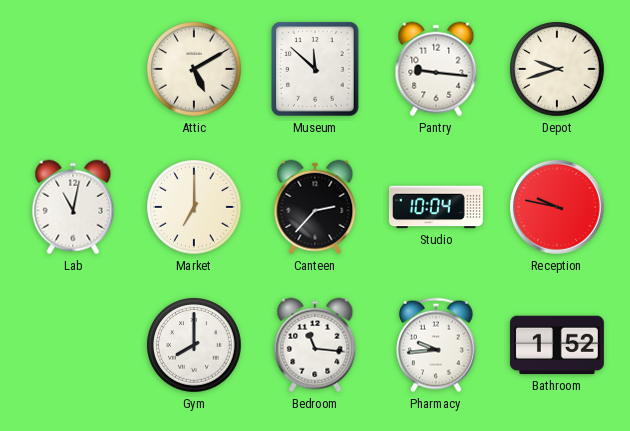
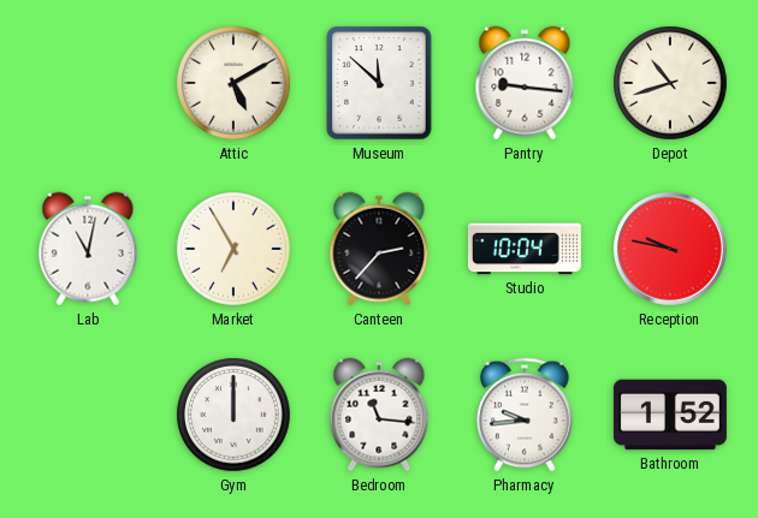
Depot: 9:42 -> 10:42
Market: 7:00 -> 6:55
Gym: 8:00 -> 12:00
